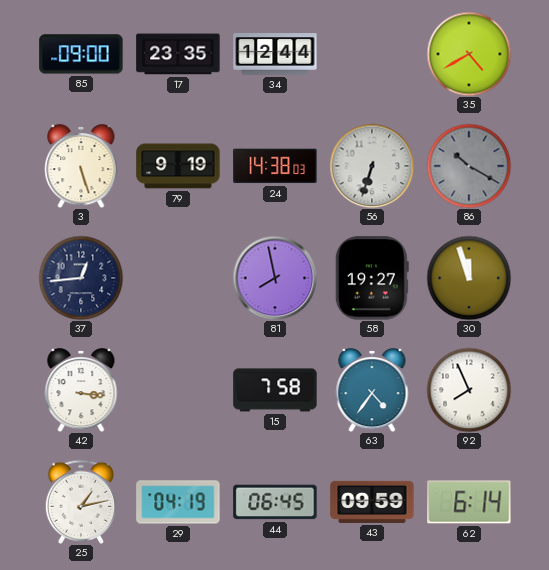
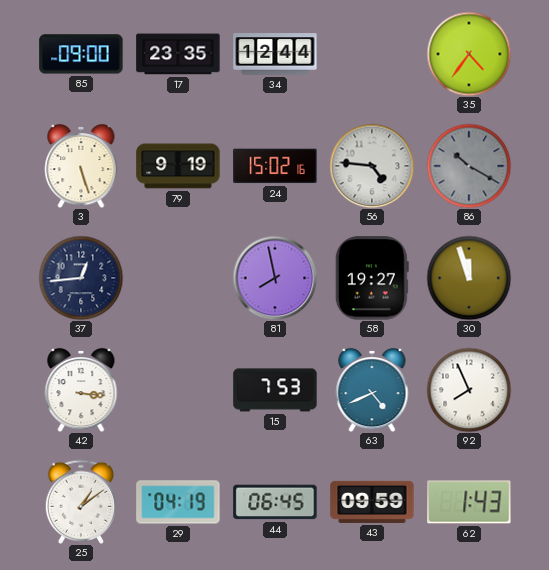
35: 4:40 -> 4:36
24: 14:38 -> 15:02
56: 6:33 -> 4:46
15: 7:58 -> 7:53
63: 4:36 -> 4:41
25: 1:13 -> 1:09
62: 6:14 -> 1:43
